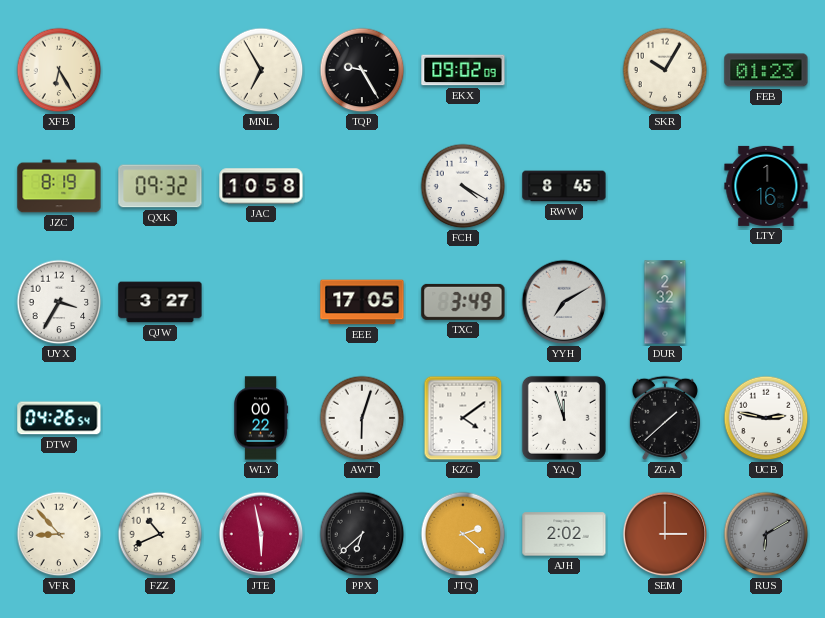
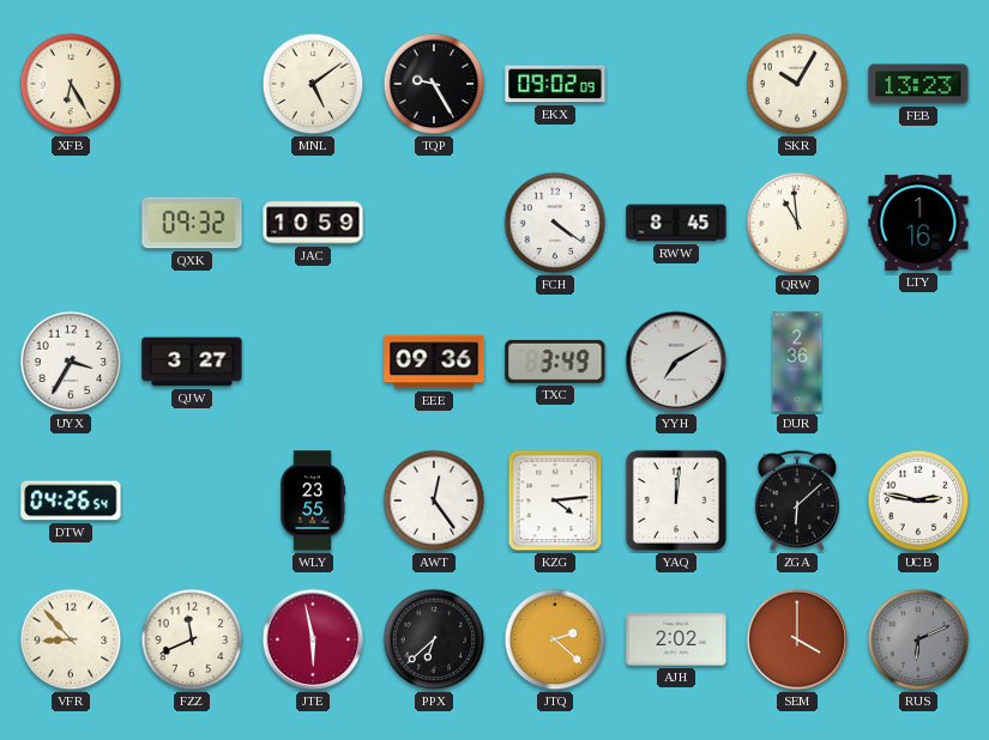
MNL: 6:55 -> 5:09
FEB: 01:23 -> 13:23
JZC: 8:19 -> none
JAC: 10:58 -> 10:59
FCH: 4:20 -> 4:21
QRW: none -> 10:59
EEE: 17:05 -> 09:36
DUR: 2:32 -> 2:36
WLY: 00:22 -> 23:55
AWT: 6:03 -> 12:24
KZG: 4:09 -> 4:14
YAQ: 11:57 -> 12:01
ZGA: 1:38 -> 6:08
FZZ: 10:41 -> 11:41
SEM: 3:00 -> 4:00
RUS: 6:10 -> 6:11
